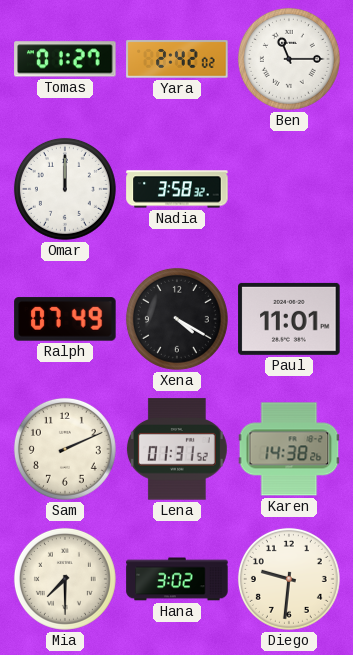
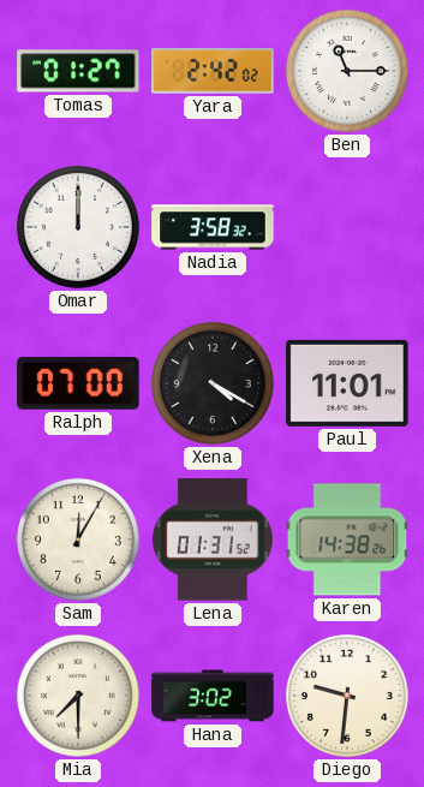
Ralph: 07:49 -> 07:00
Sam: 2:11 -> 12:05
